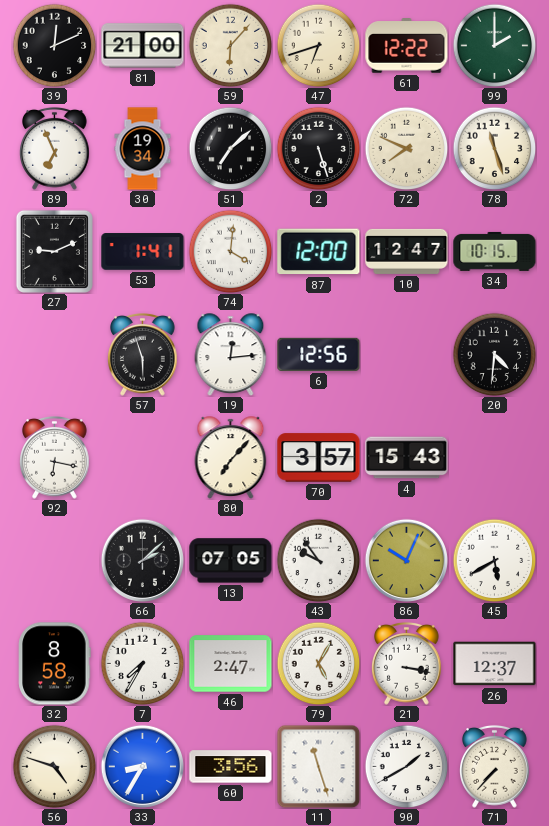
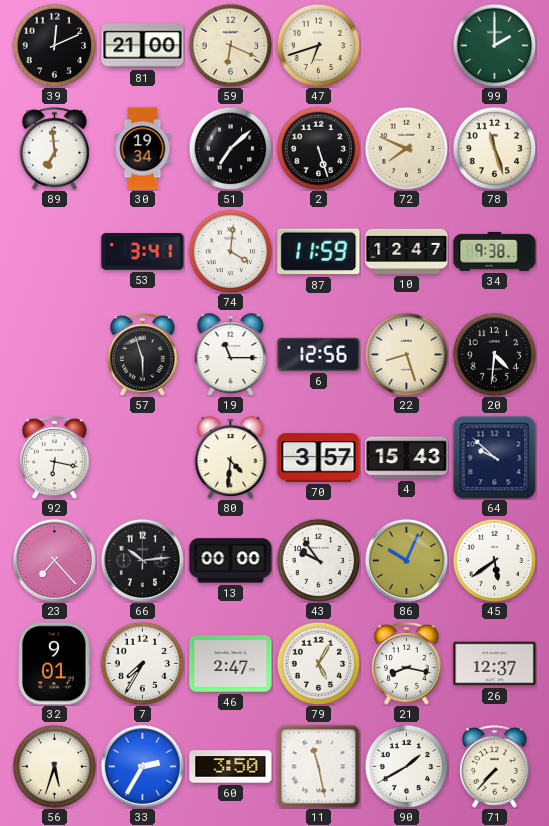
59: 6:07 -> 6:19
61: 12:22 -> none
89: 6:56 -> 6:59
27: 9:11 -> none
53: 1:41 -> 3:41
87: 12:00 -> 11:59
34: 10:15 -> 9:38
19: 12:14 -> 11:15
22: none -> 8:27
80: 7:07 -> 4:31
64: none -> 9:52
23: none -> 7:23
66: 2:08 -> 10:14
13: 07:05 -> 00:00
45: 5:40 -> 5:39
32: 8:58 -> 9:01
21: 3:17 -> 8:17
56: 4:48 -> 5:33
33: 8:35 -> 2:35
60: 3:56 -> 3:50
11: 11:27 -> 11:28
